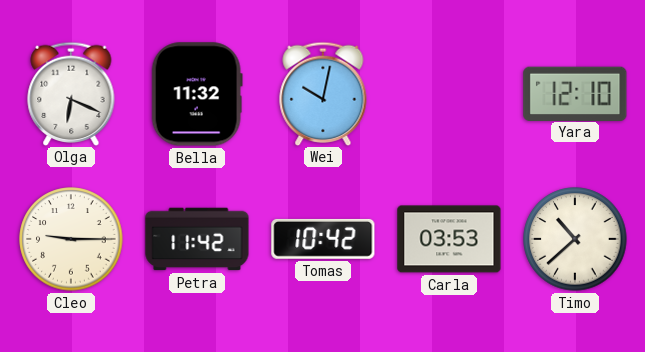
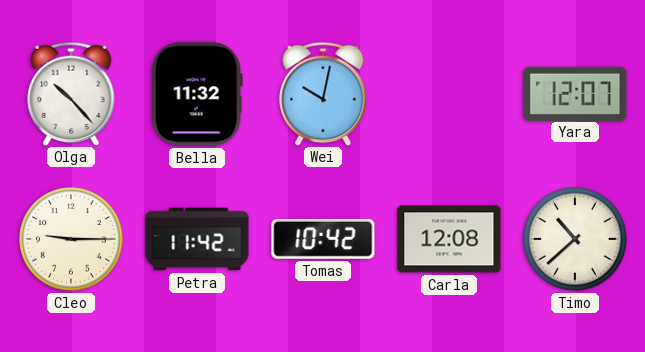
Olga: 6:19 -> 10:23
Yara: 12:10 -> 12:07
Carla: 03:53 -> 12:08
